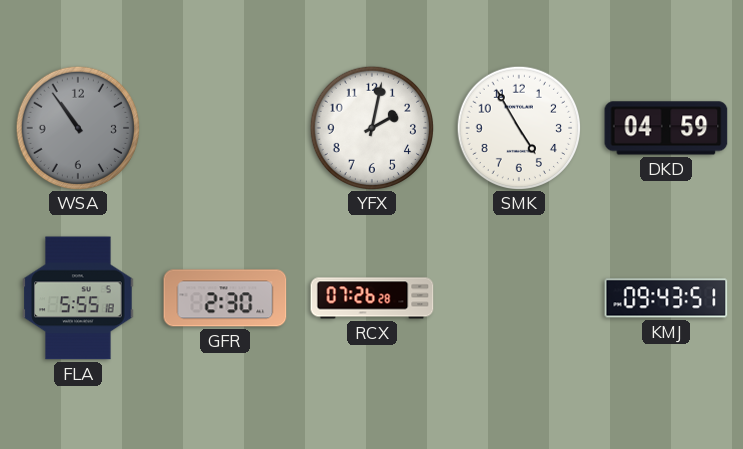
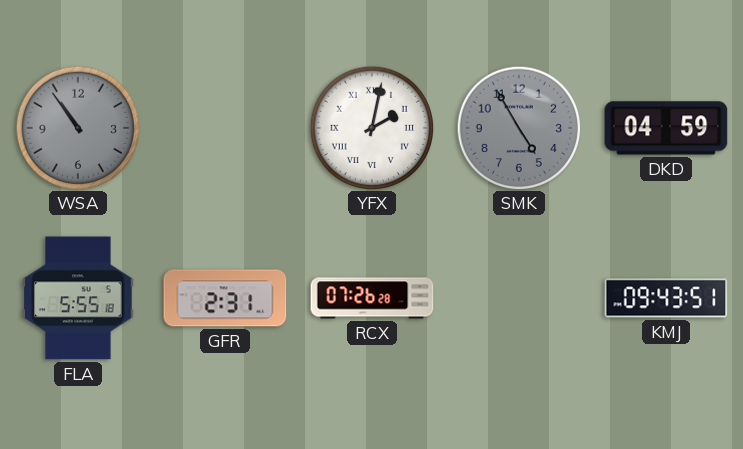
YFX numerals: Arabic -> Roman
SMK dial: white -> grey
GFR: 2:30 -> 2:31
